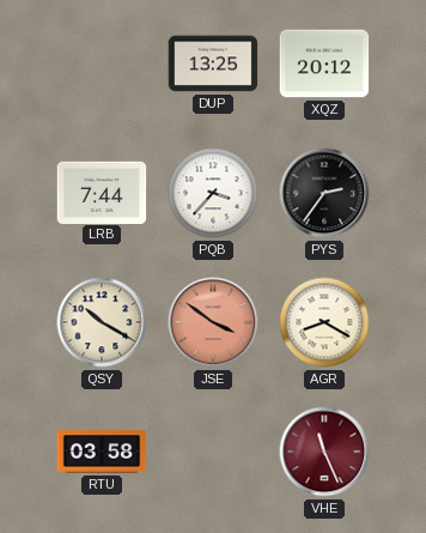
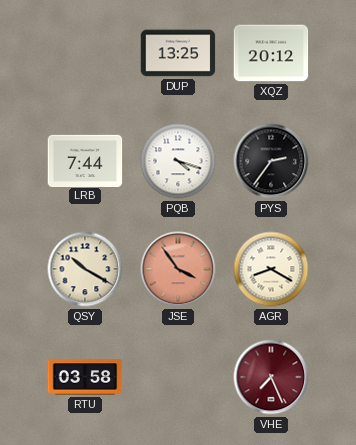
PQB: 3:37 -> 4:18
JSE: 3:51 -> 3:54
VHE: 11:26 -> 7:26
